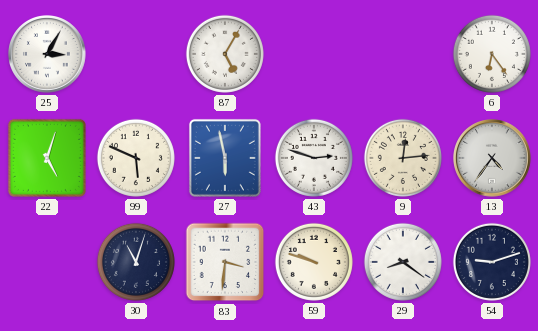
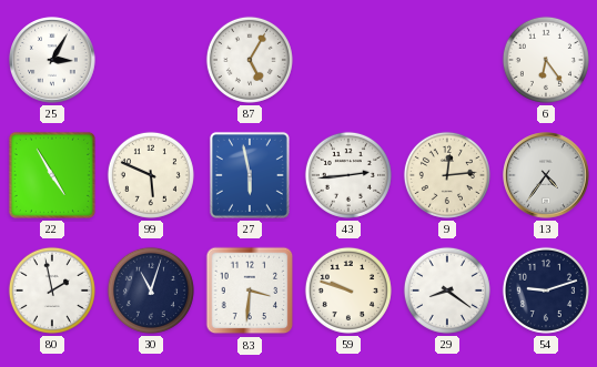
22: 5:03 -> 4:55
43: 2:48 -> 2:44
80: none -> 1:58
